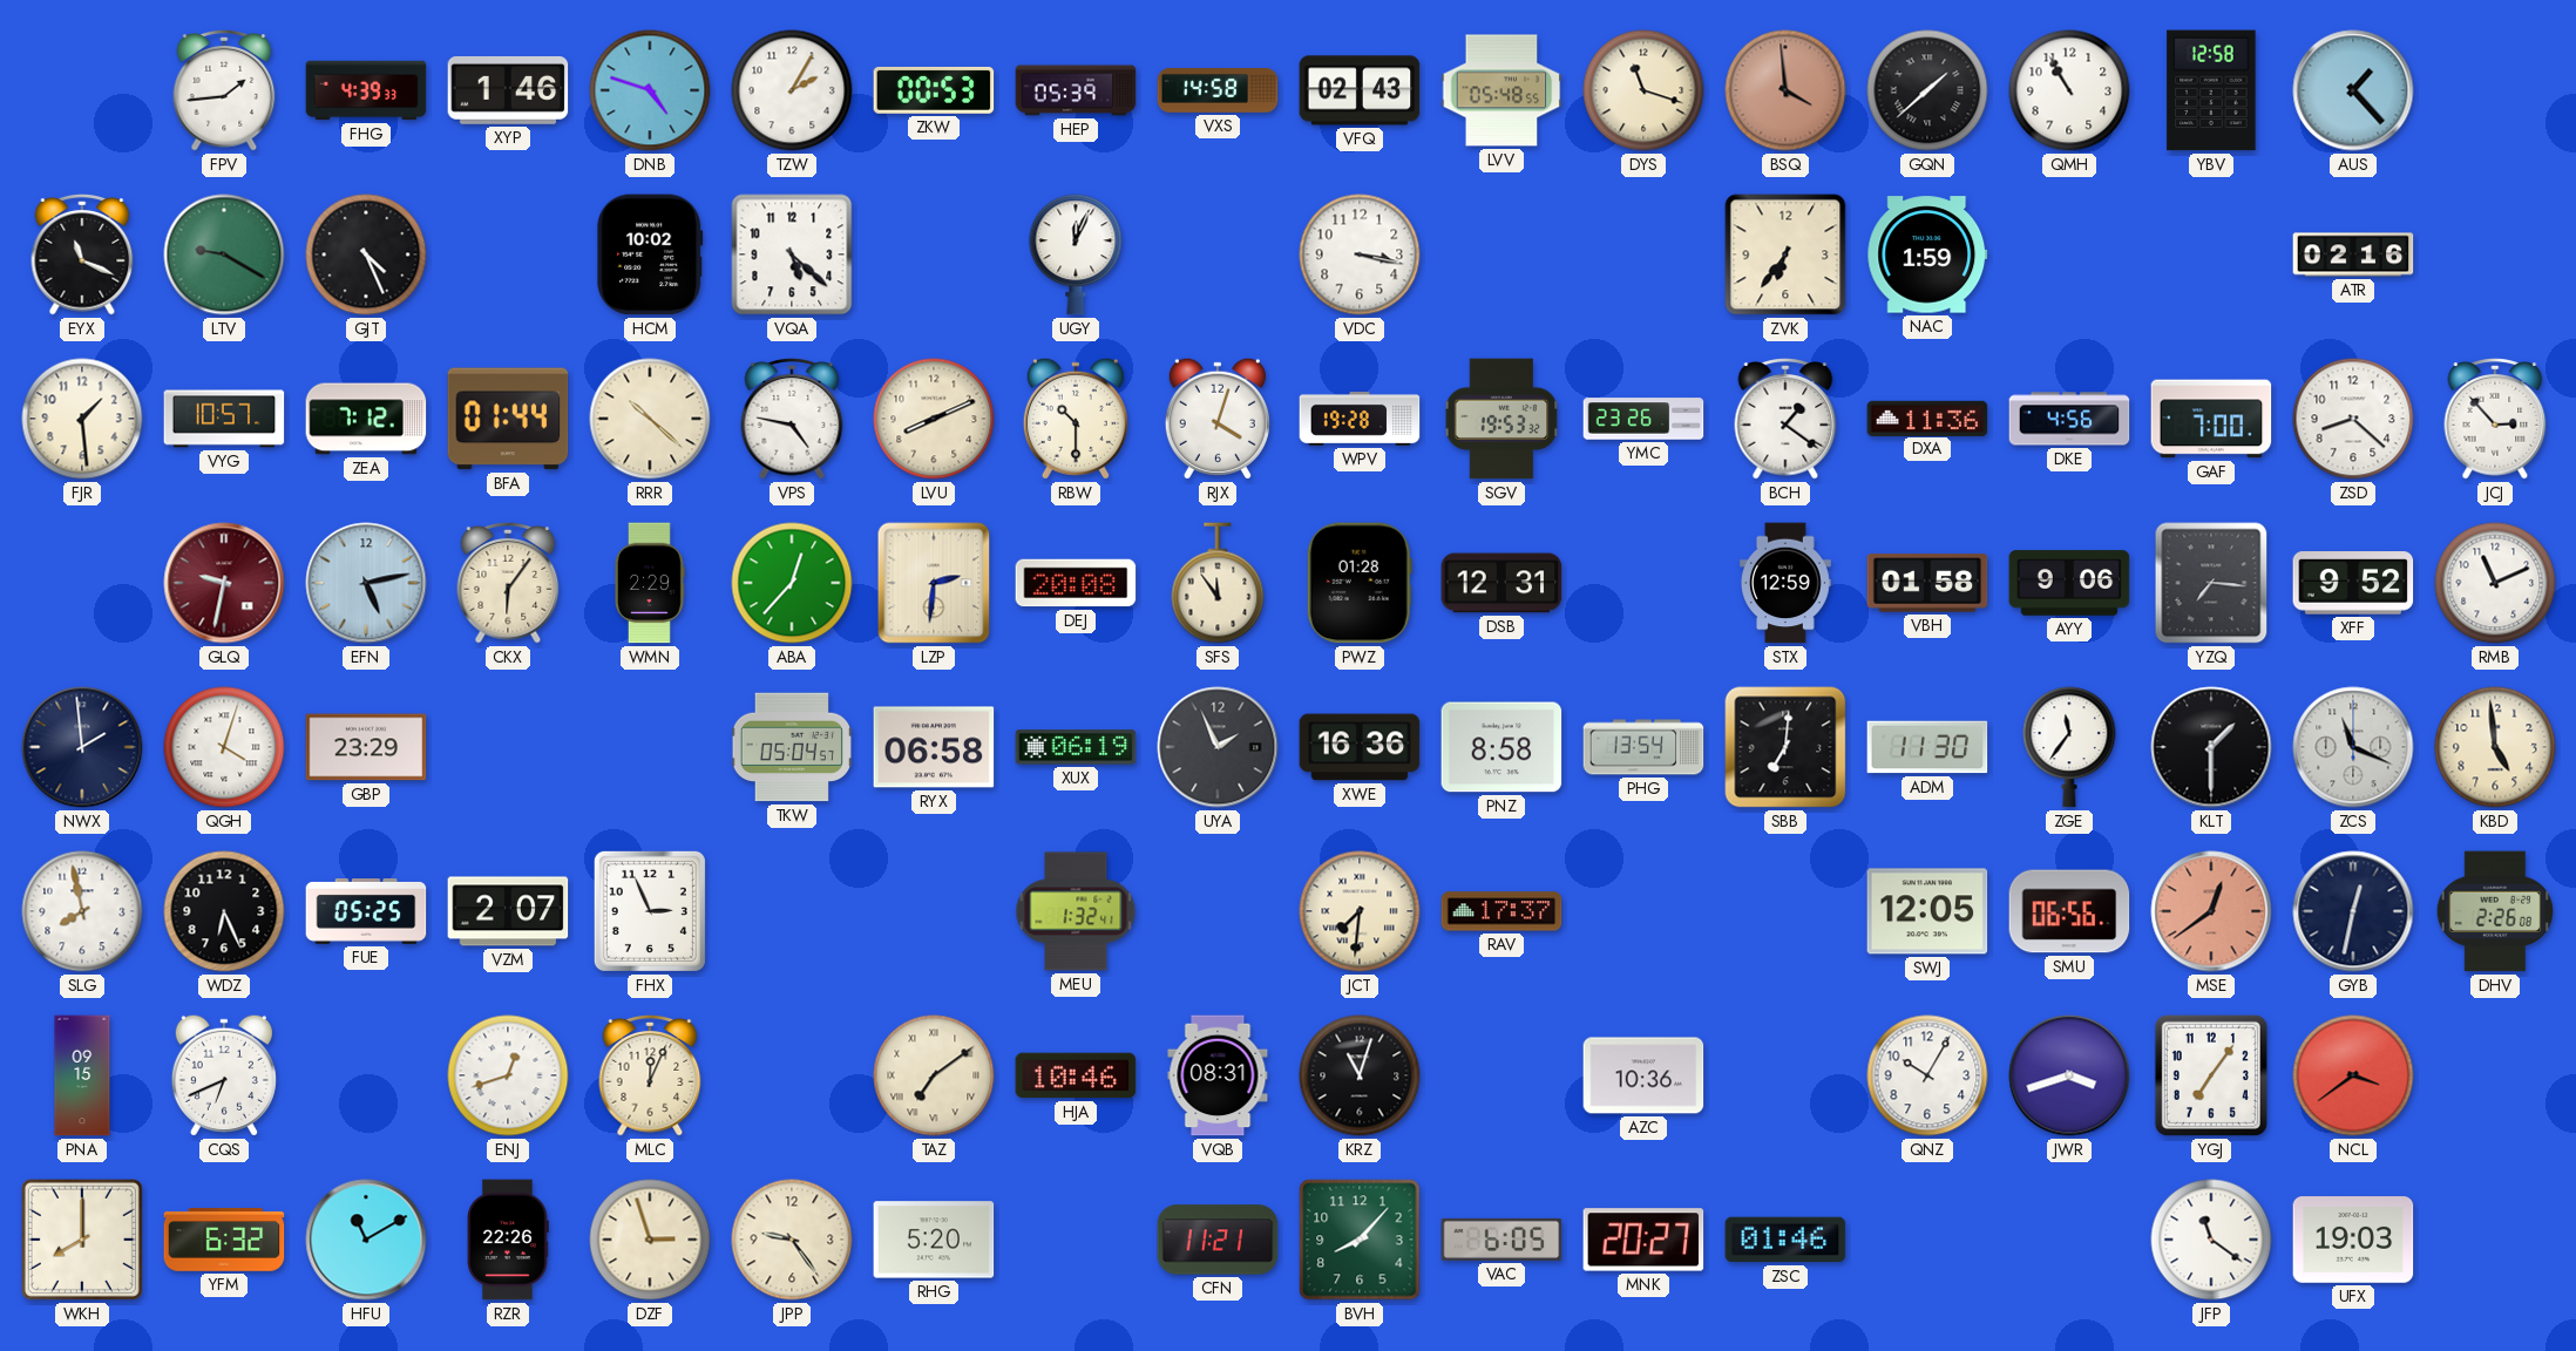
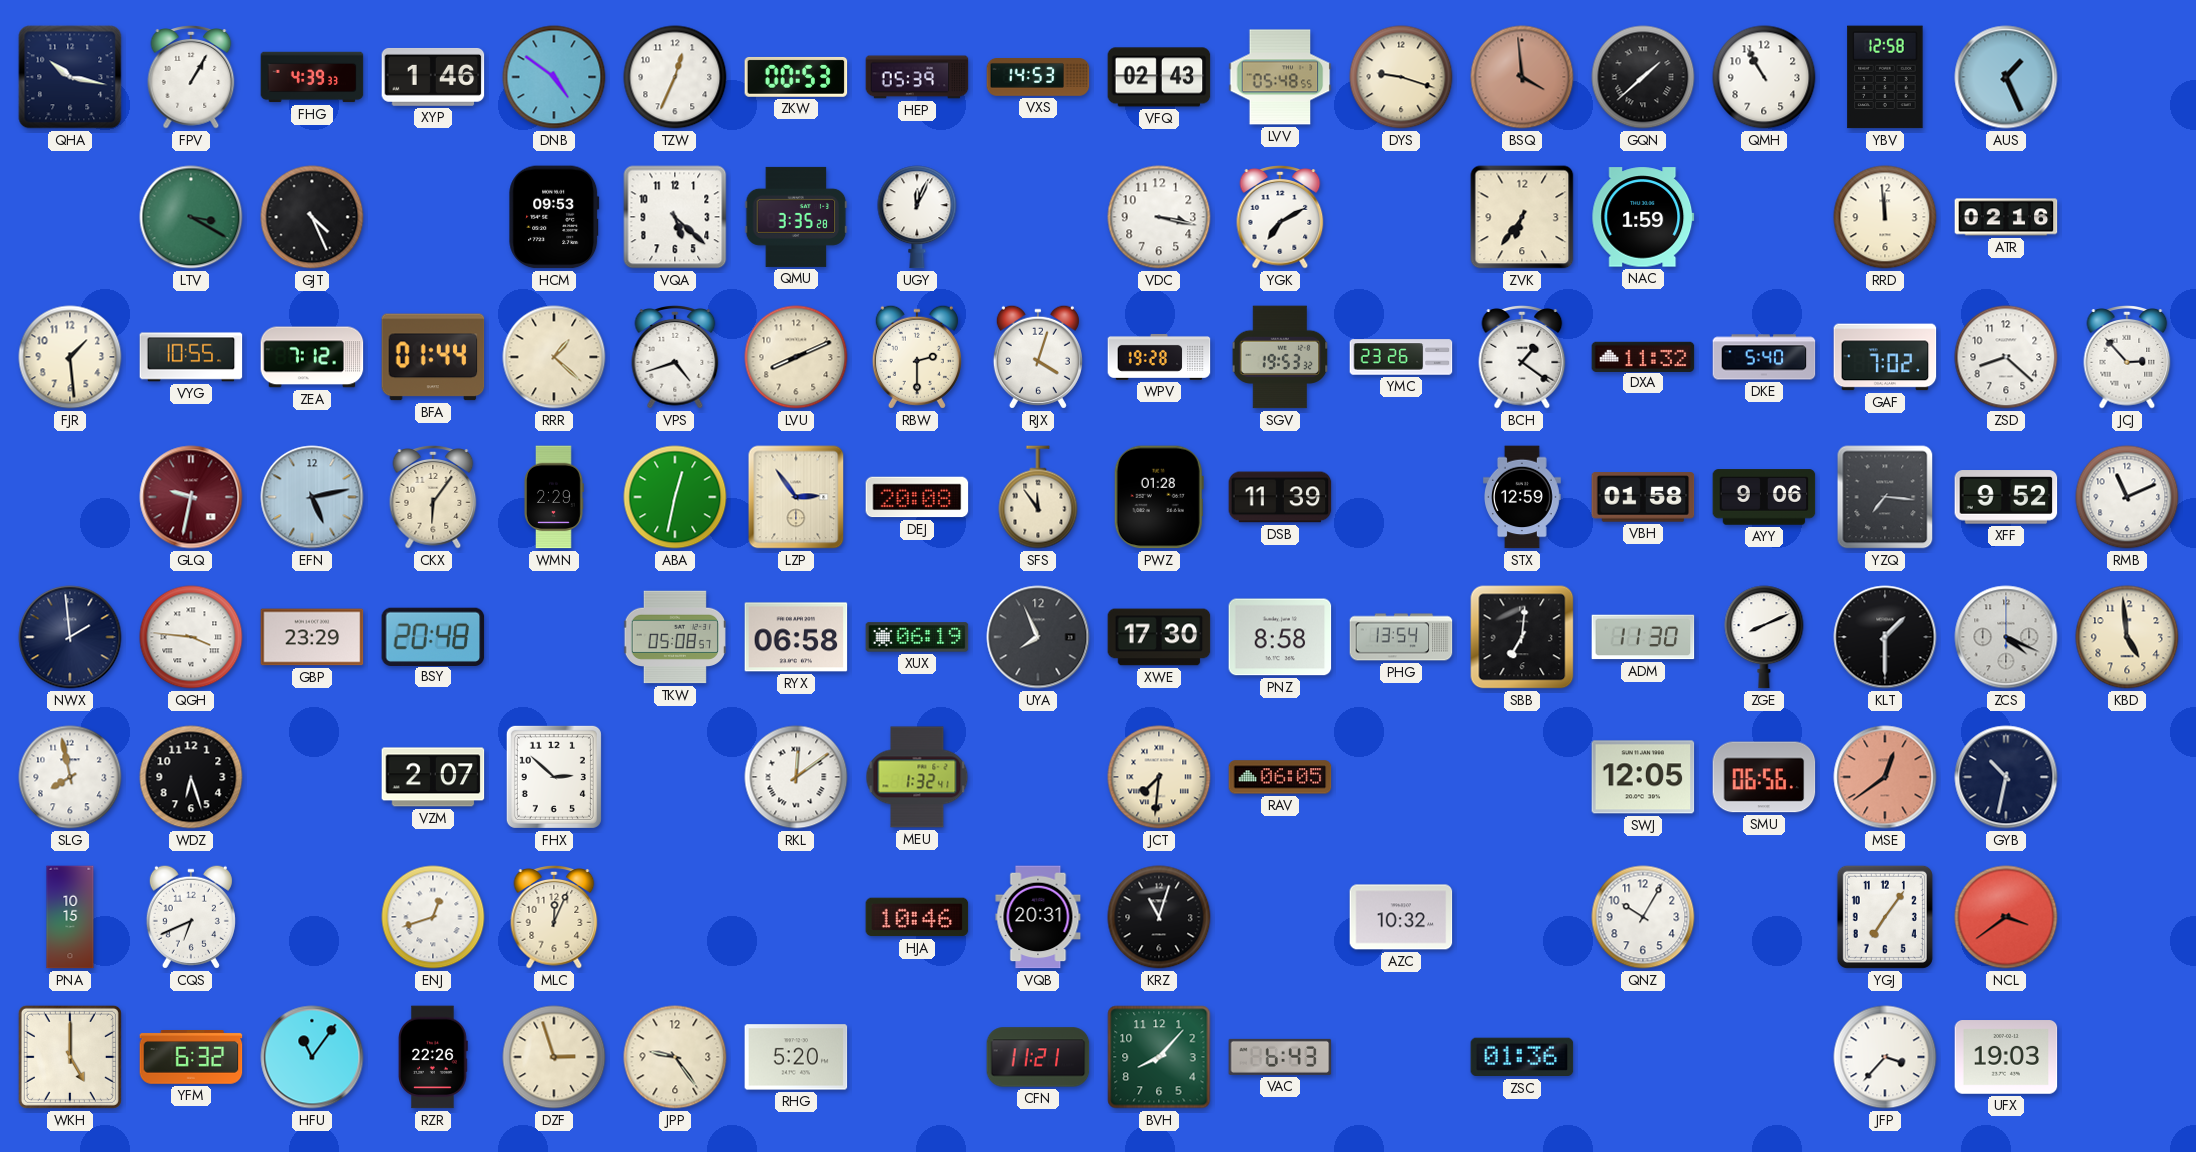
QHA: none -> 10:17
FPV: 1:44 -> 1:05
DNB: 4:48 -> 4:51
TZW: 2:05 -> 12:34
VXS: 14:58 -> 14:53
DYS: 11:18 -> 9:18
AUS: 1:23 -> 1:26
EYX: 11:19 -> none
LTV: 9:20 -> 3:20
HCM: 10:02 -> 09:53
QMU: none -> 3:35
YGK: none -> 7:10
RRD: none -> 11:59
VYG: 10:57 -> 10:55
RRR: 10:22 -> 1:22
VPS: 4:47 -> 4:42
RBW: 10:30 -> 2:30
DXA: 11:36 -> 11:32
DKE: 4:56 -> 5:40
GAF: 7:00 -> 7:02
ABA: 12:37 -> 12:32
LZP: 2:31 -> 2:54
DSB: 12:31 -> 11:39
QGH: 4:03 -> 3:46
BSY: none -> 20:48
TKW: 05:04 -> 05:08
UYA: 1:56 -> 7:56
XWE: 16:36 -> 17:30
ZGE: 11:36 -> 8:11
ZCS: 11:19 -> 4:19
WDZ: 6:26 -> 6:27
FUE: 05:25 -> none
FHX: 2:56 -> 2:52
RKL: none -> 12:09
RAV: 17:37 -> 06:05
GYB: 12:32 -> 10:32
DHV: 2:26 -> none
PNA: 09:15 -> 10:15
TAZ: 7:09 -> none
VQB: 08:31 -> 20:31
AZC: 10:36 -> 10:32
JWR: 3:42 -> none
WKH: 8:00 -> 5:00
HFU: 11:10 -> 11:06
VAC: 6:05 -> 6:43
MNK: 20:27 -> none
ZSC: 01:46 -> 01:36
JFP: 11:21 -> 3:37
